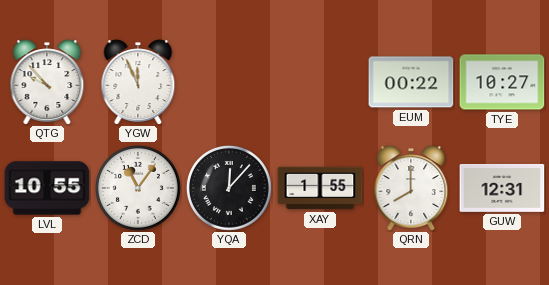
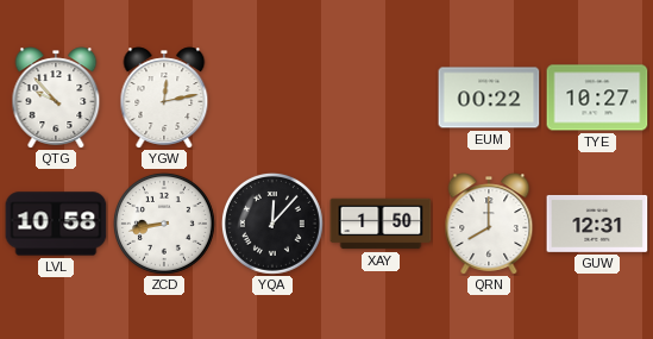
YGW: 11:56 -> 12:13
LVL: 10:55 -> 10:58
ZCD: 11:06 -> 8:43
XAY: 1:55 -> 1:50
